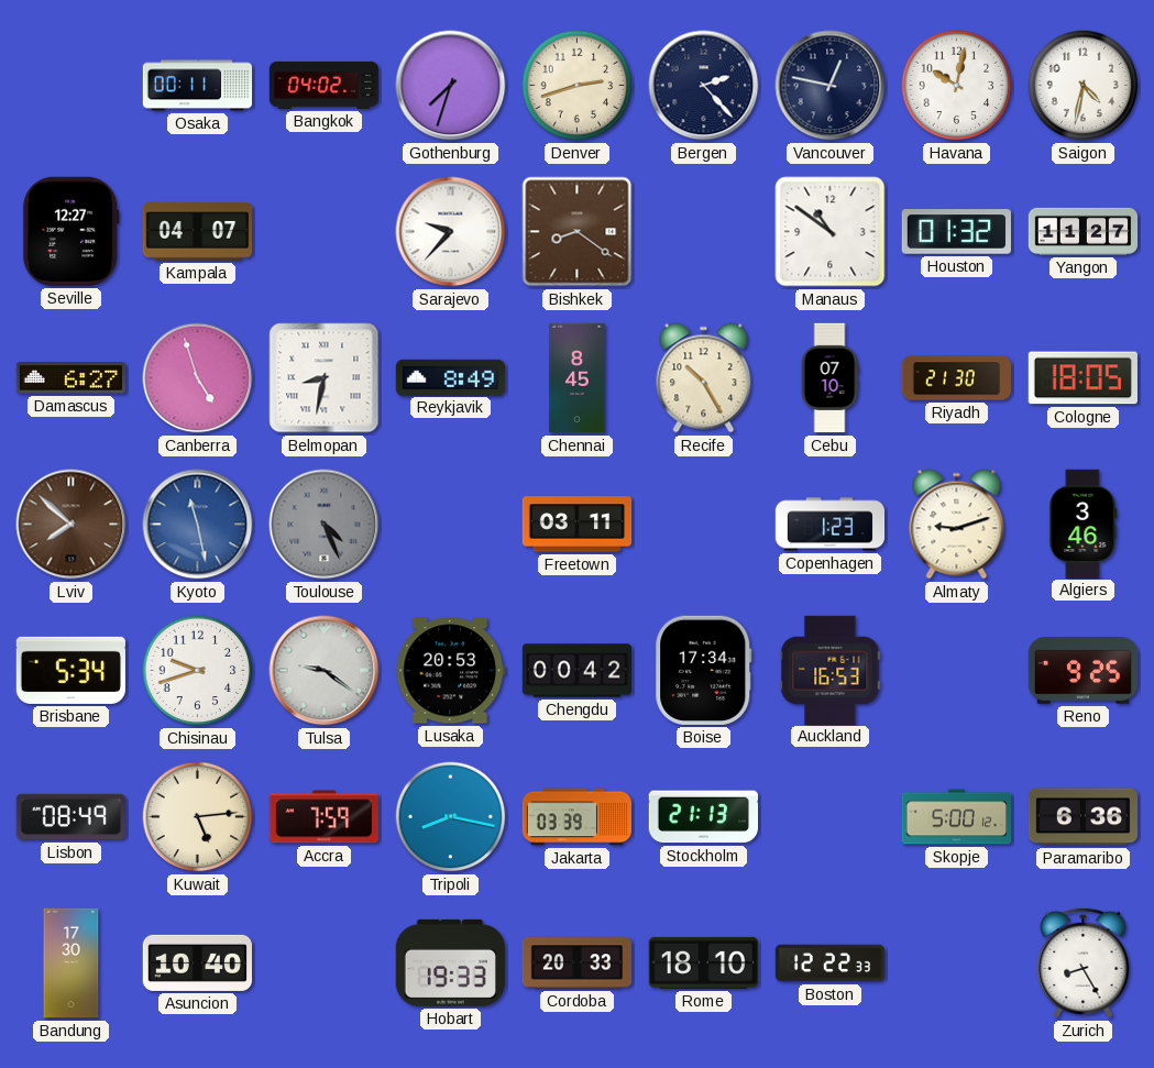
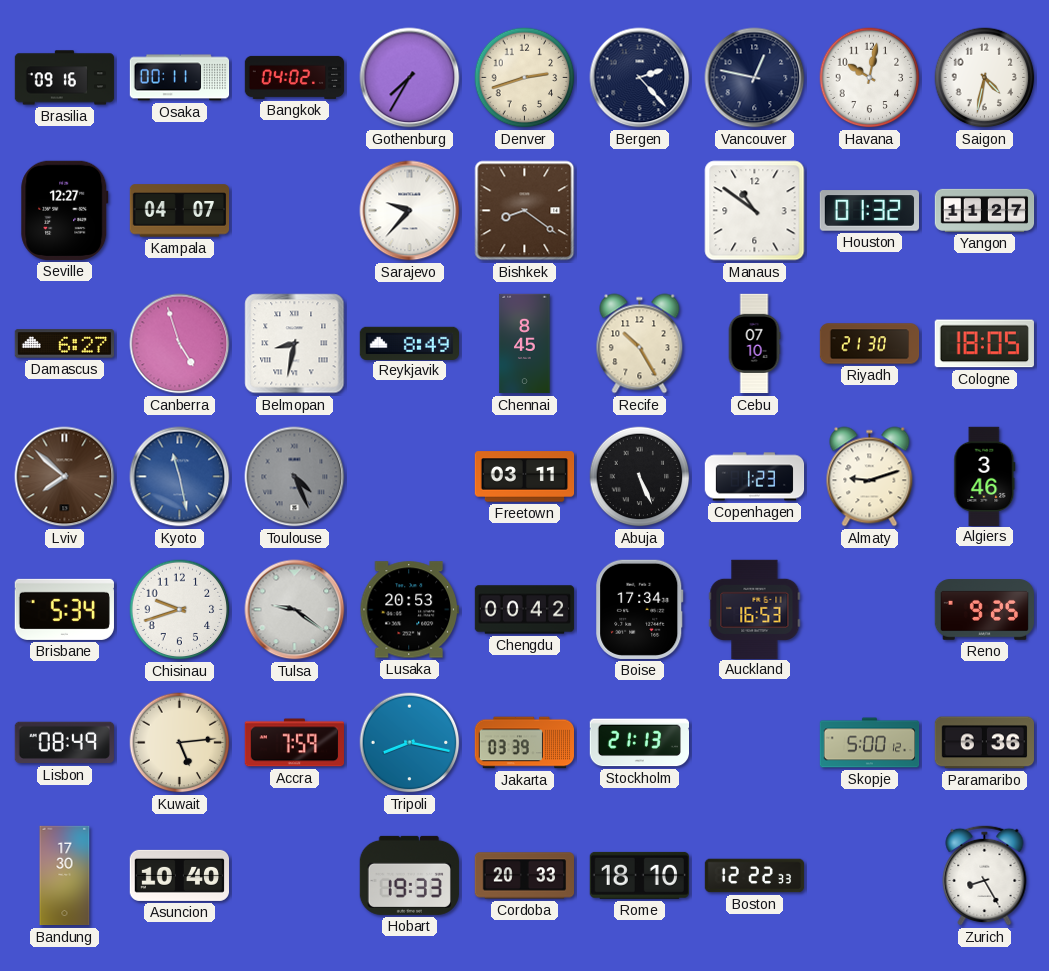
Brasilia: none -> 09:16
Gothenburg: 7:33 -> 7:35
Abuja: none -> 5:26
